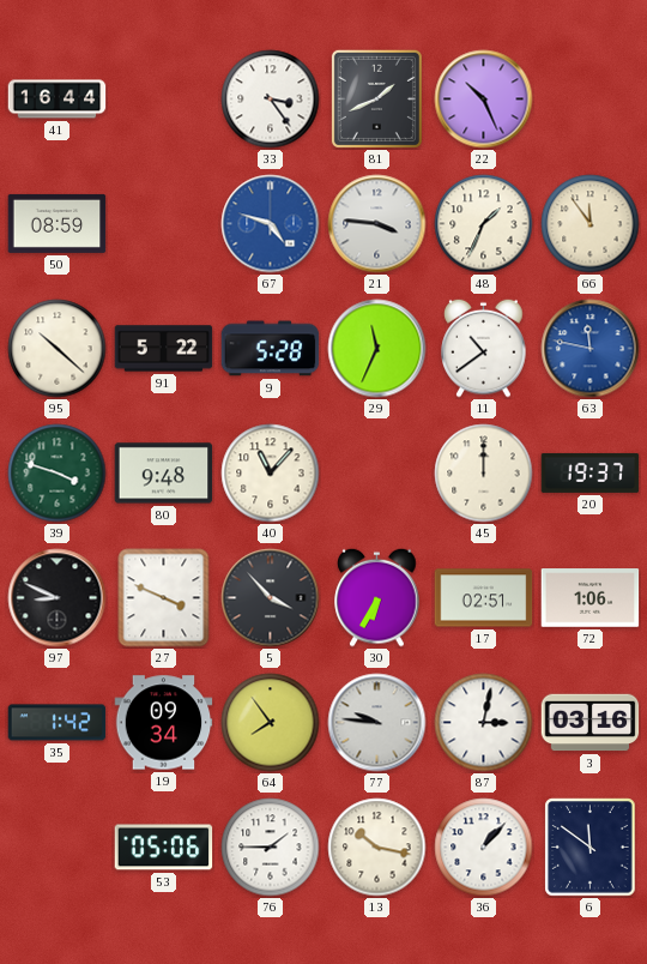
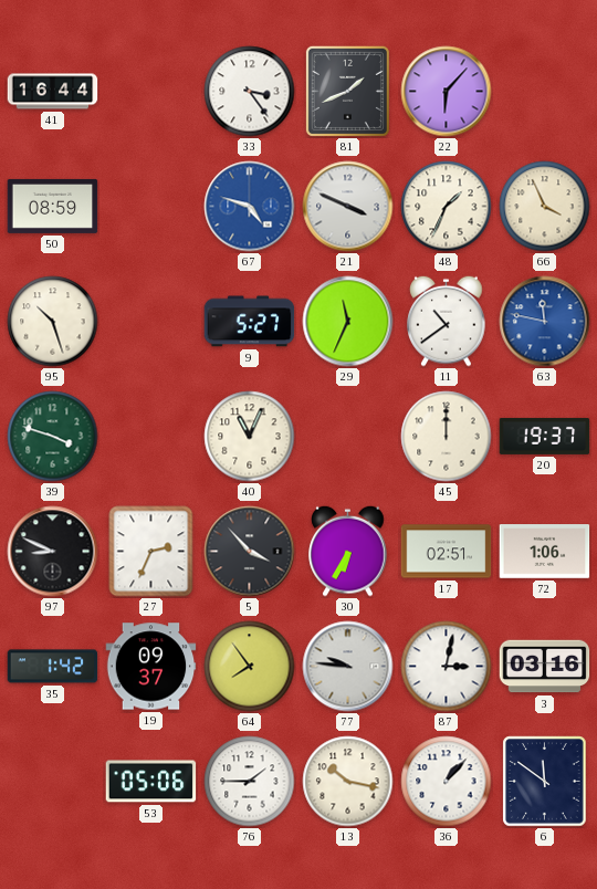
22: 10:26 -> 6:07
21: 3:46 -> 3:49
66: 11:54 -> 3:56
95: 10:22 -> 10:27
91: 5:22 -> none
9: 5:28 -> 5:27
80: 9:48 -> none
40: 11:07 -> 11:04
27: 3:49 -> 2:34
19: 09:34 -> 09:37
